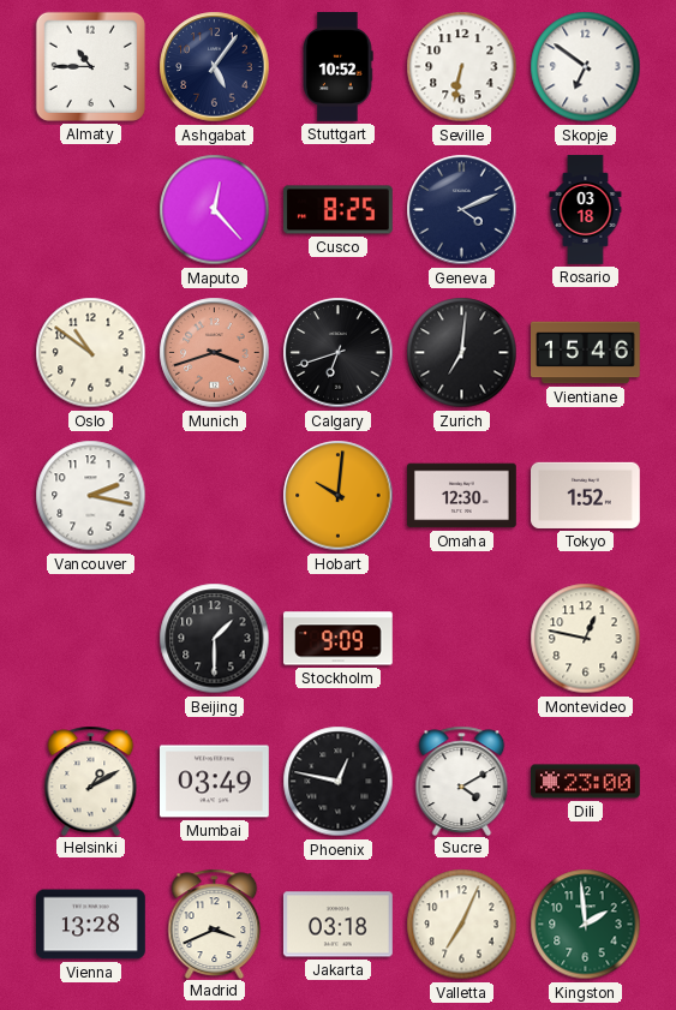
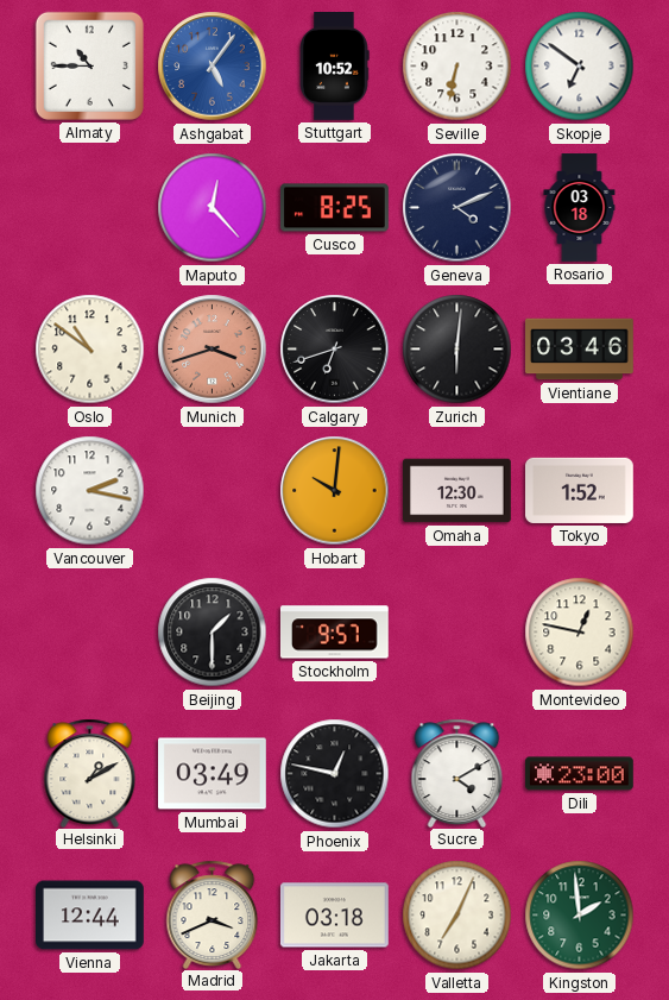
Ashgabat dial: navy -> blue
Zurich: 7:01 -> 6:01
Vientiane: 15:46 -> 03:46
Stockholm: 9:09 -> 9:57
Vienna: 13:28 -> 12:44
